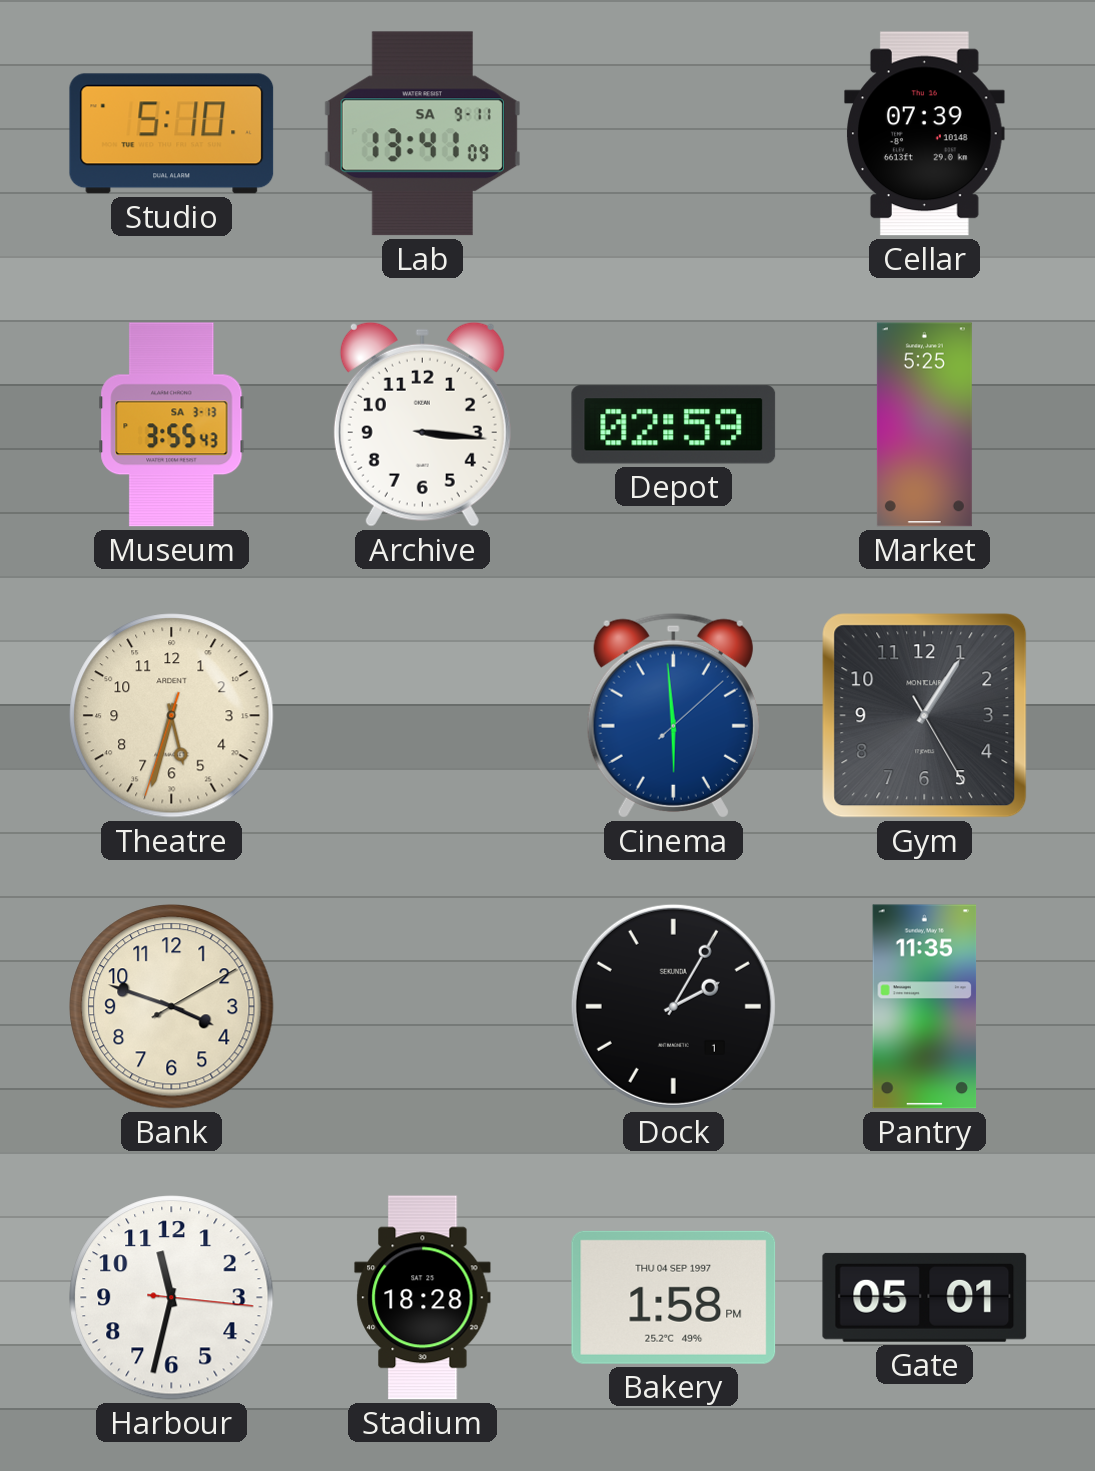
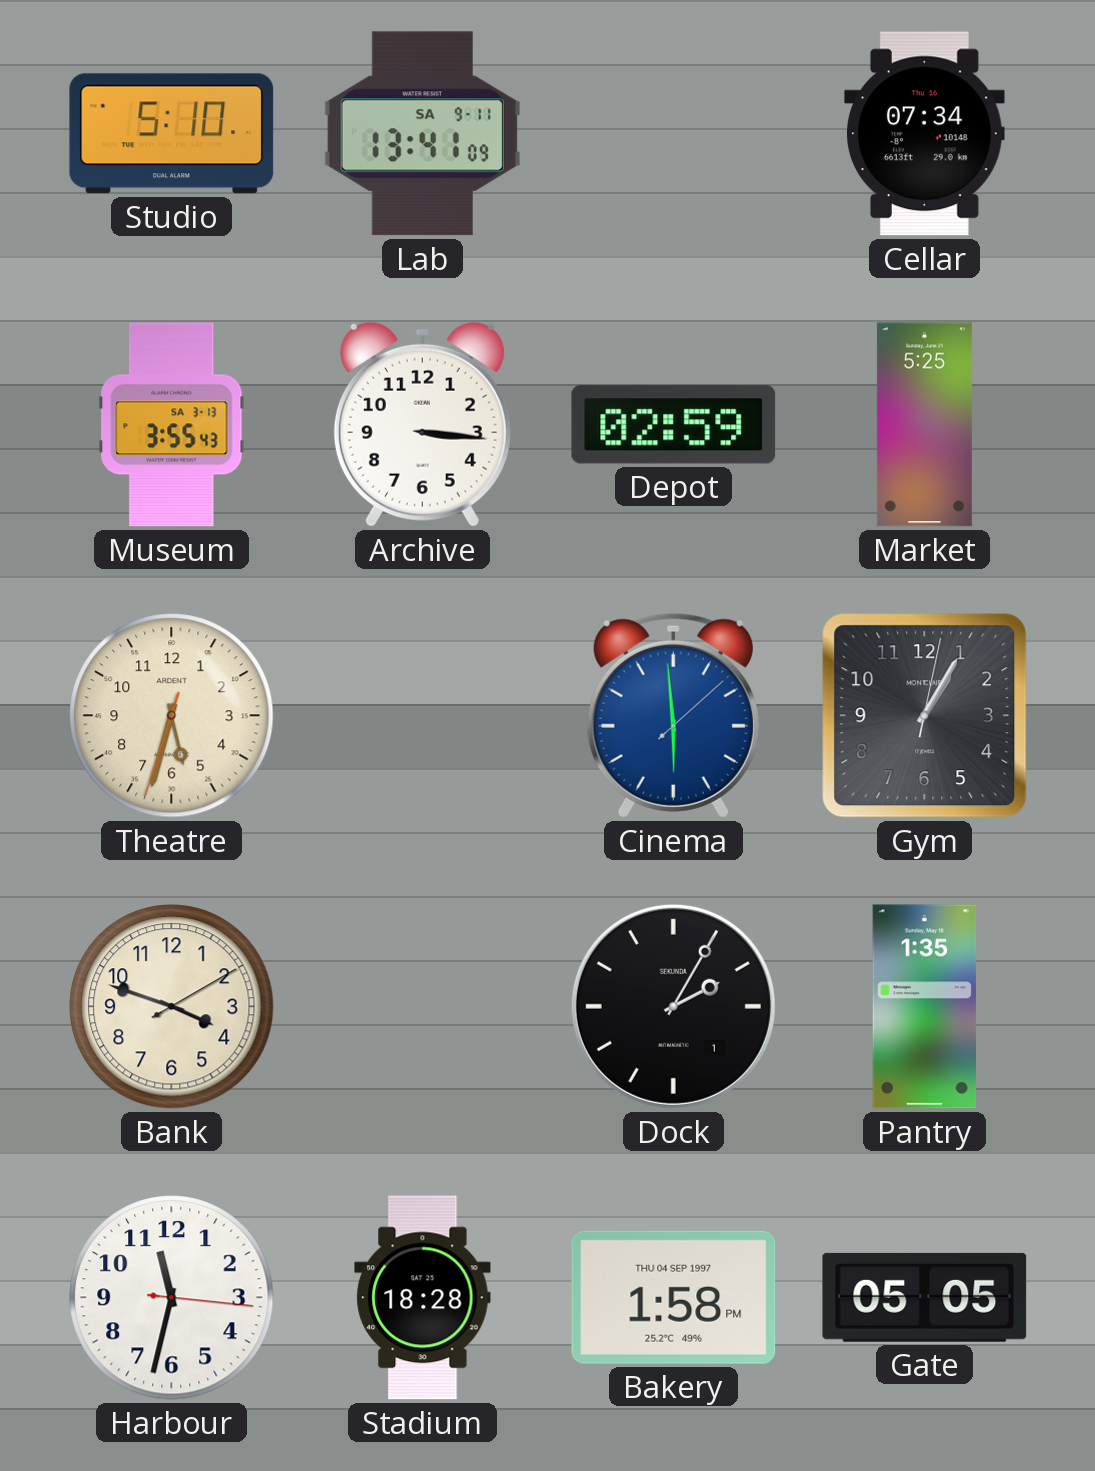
Cellar: 07:39 -> 07:34
Gym: 1:05:25 -> 1:05:02
Pantry: 11:35 -> 1:35
Gate: 05:01 -> 05:05
